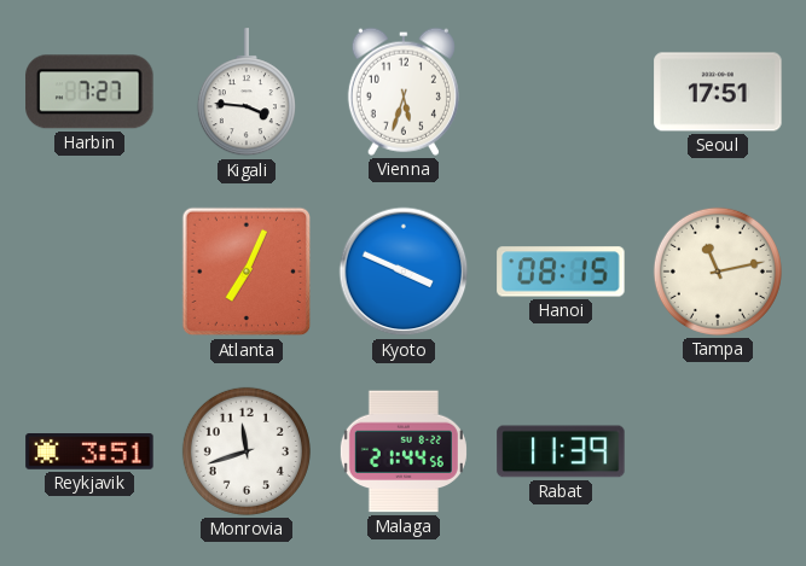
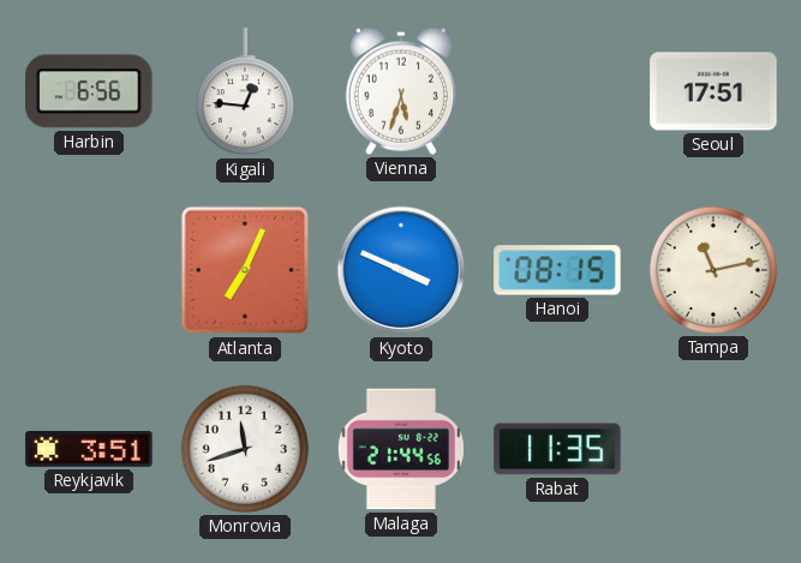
Harbin: 7:27 -> 6:56
Kigali: 3:46 -> 12:46
Rabat: 11:39 -> 11:35
